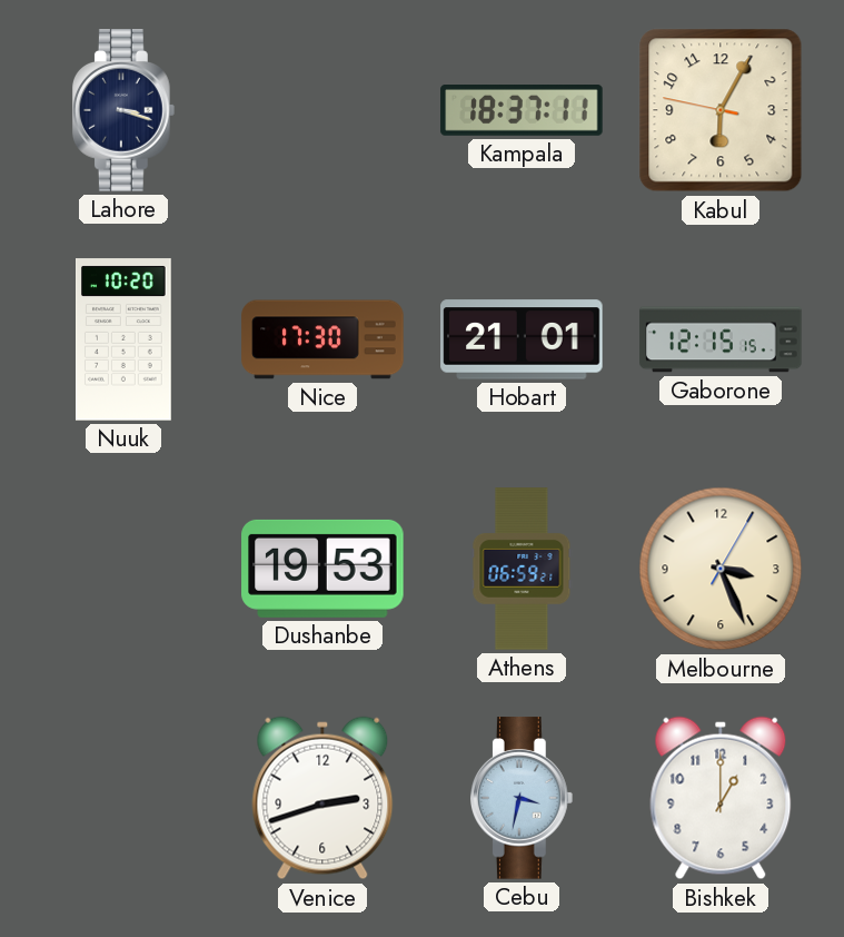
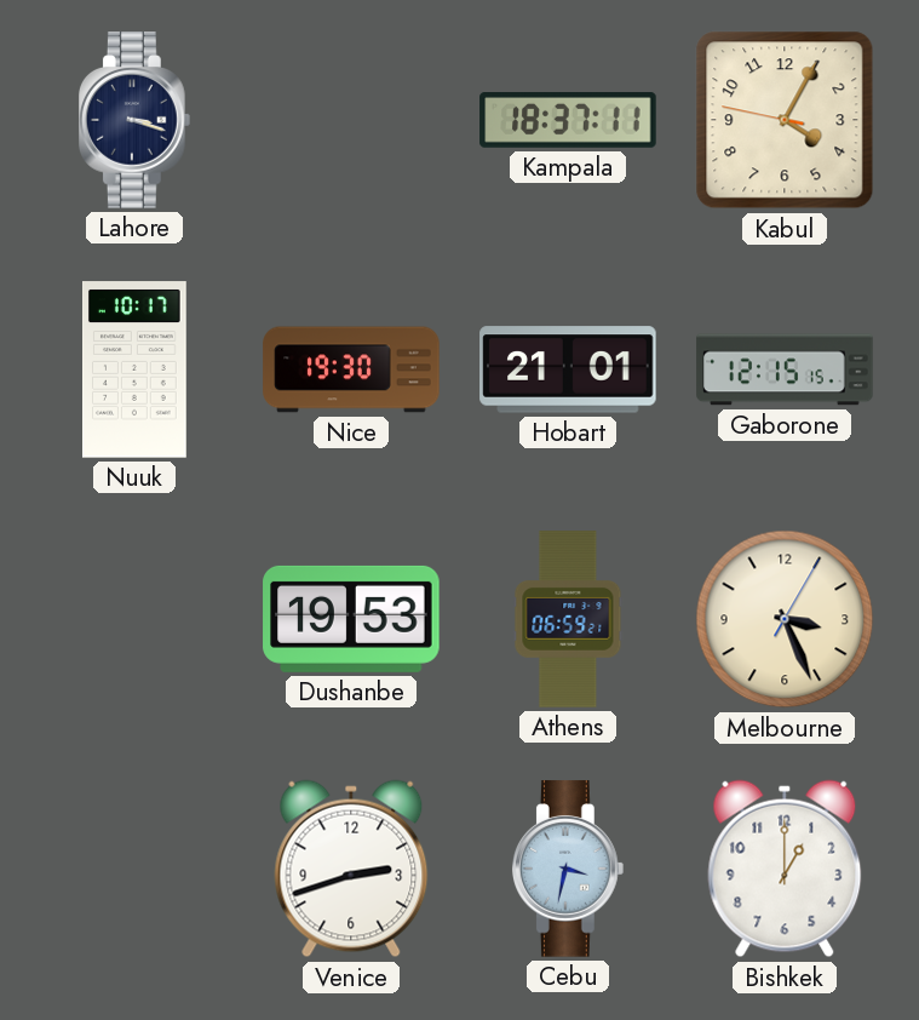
Kabul: 6:04 -> 4:04
Nuuk: 10:20 -> 10:17
Nice: 17:30 -> 19:30
